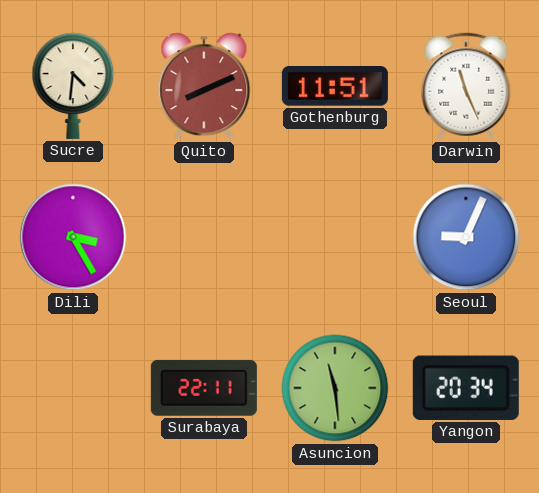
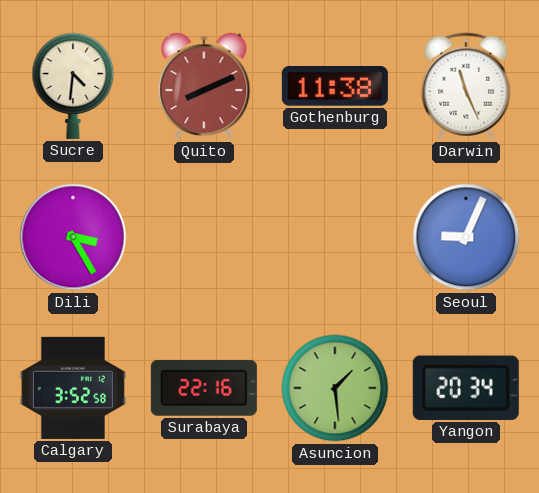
Gothenburg: 11:51 -> 11:38
Calgary: none -> 3:52
Surabaya: 22:11 -> 22:16
Asuncion: 11:29 -> 1:29
